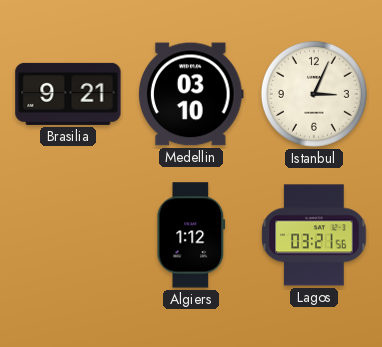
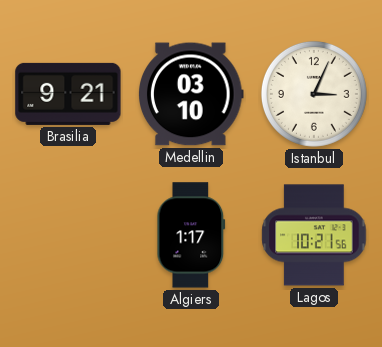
Algiers: 1:12 -> 1:17
Lagos: 03:21 -> 10:21
